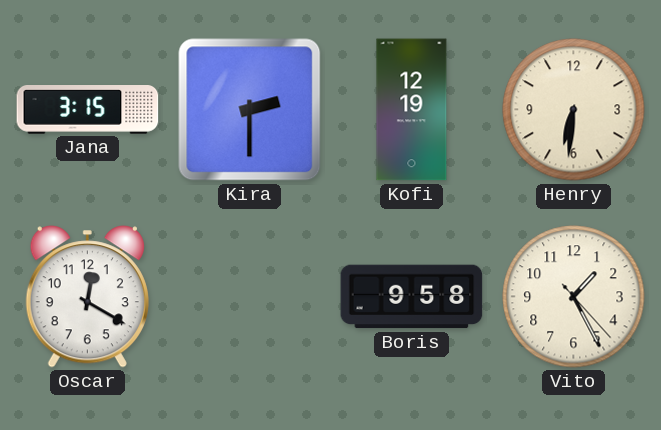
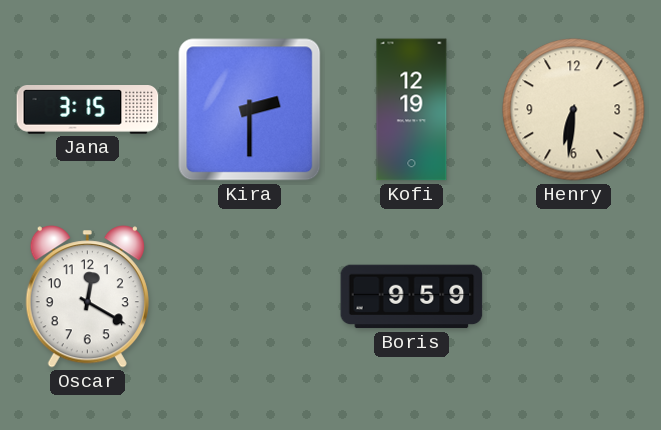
Boris: 9:58 -> 9:59
Vito: 1:25 -> none
